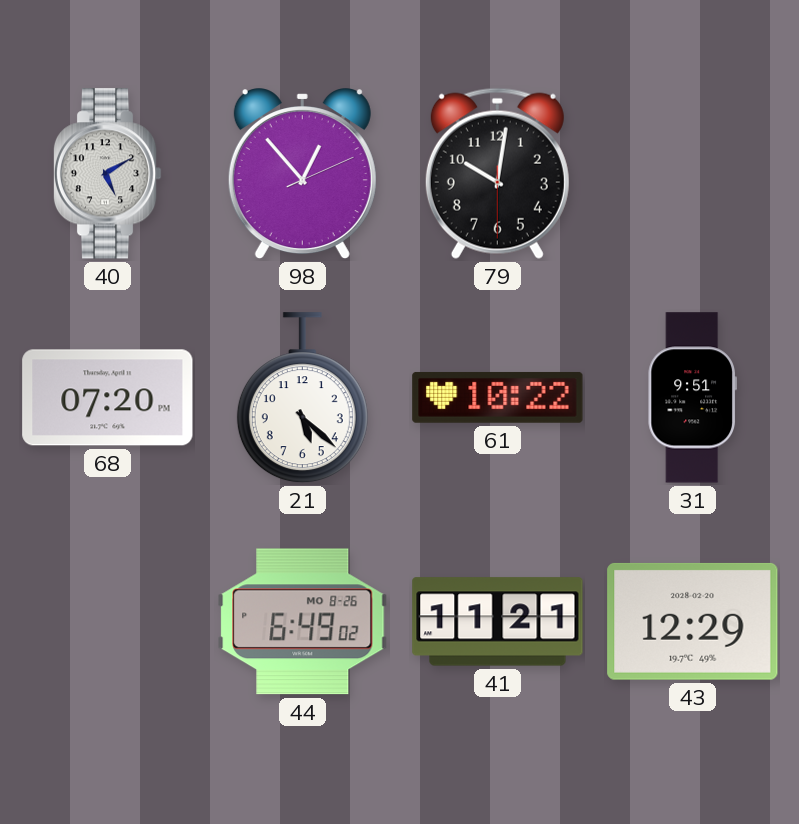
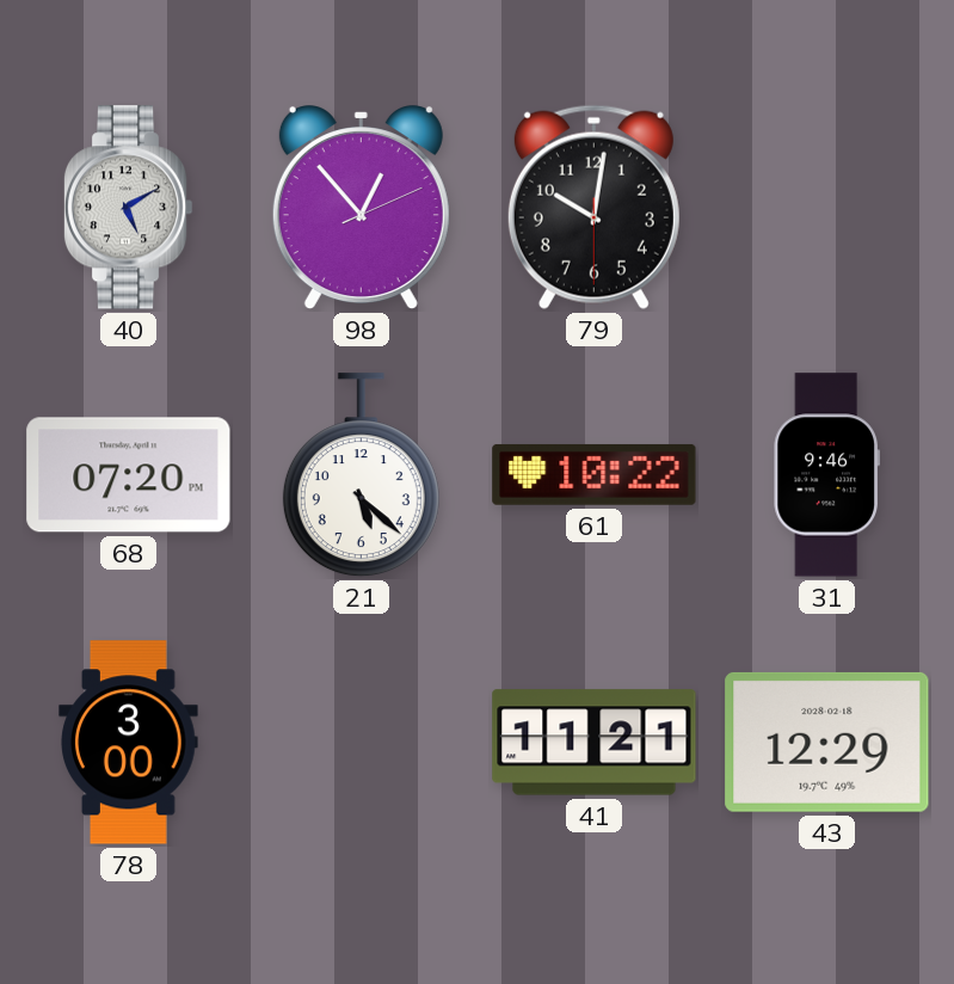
31: 9:51 -> 9:46
78: none -> 3:00
44: 6:49 -> none
43 date: 2028-02-20 -> 2028-02-18
